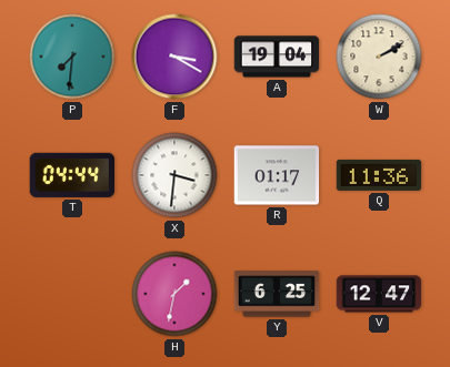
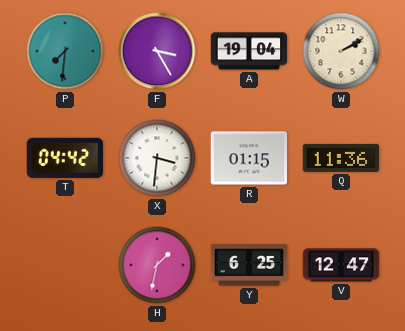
F: 3:20 -> 3:25
T: 04:44 -> 04:42
R: 01:17 -> 01:15
